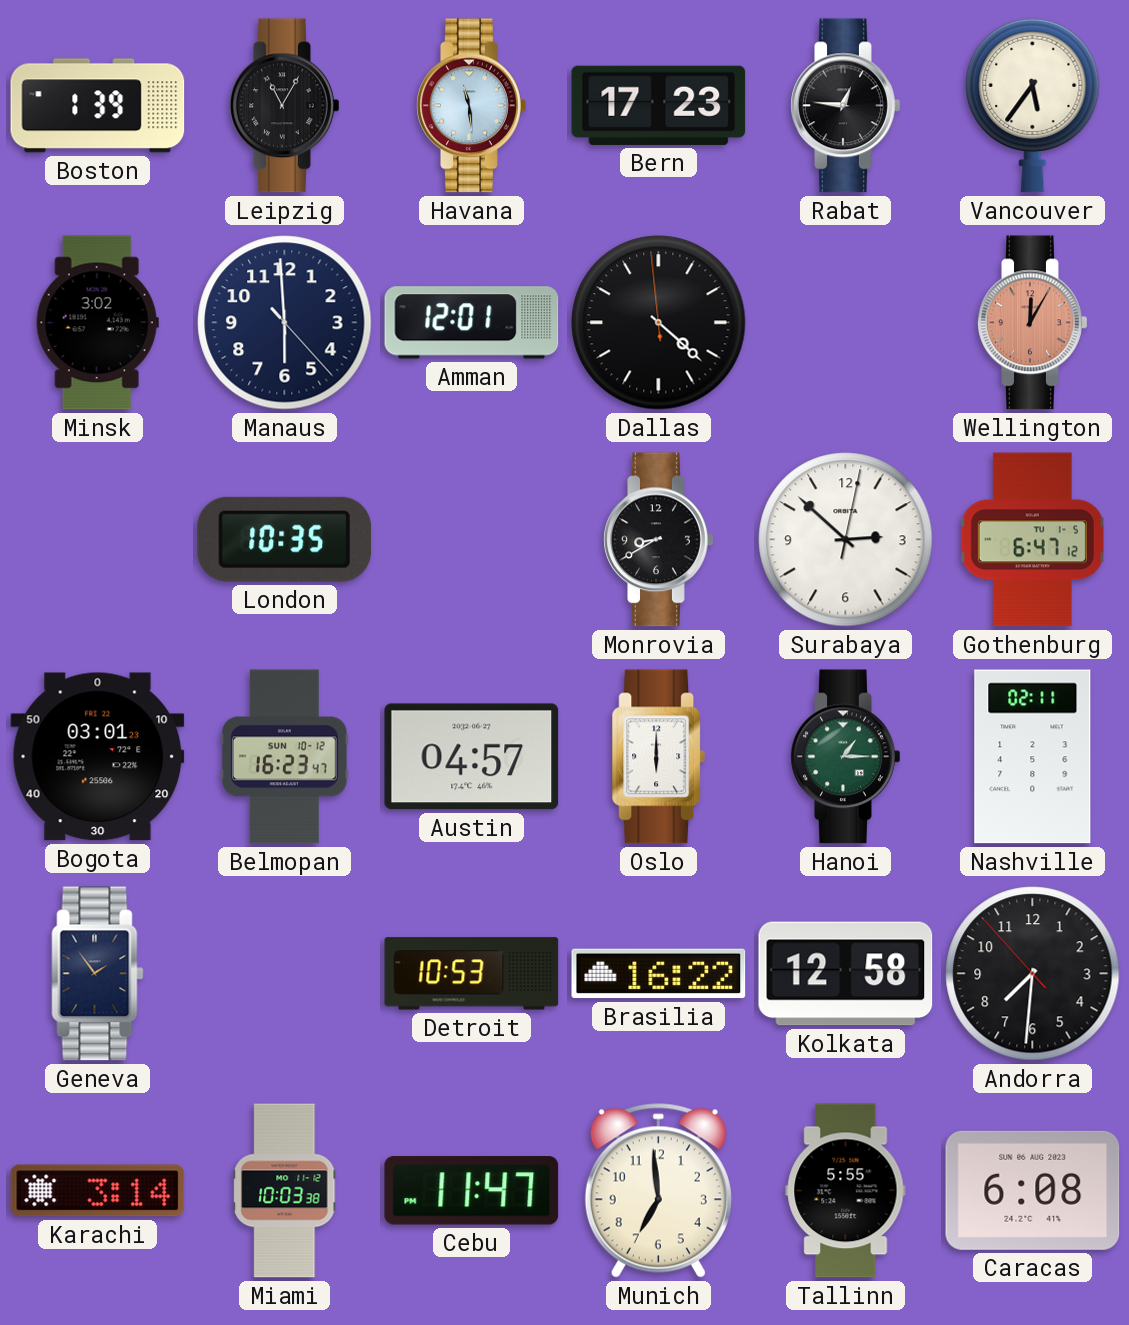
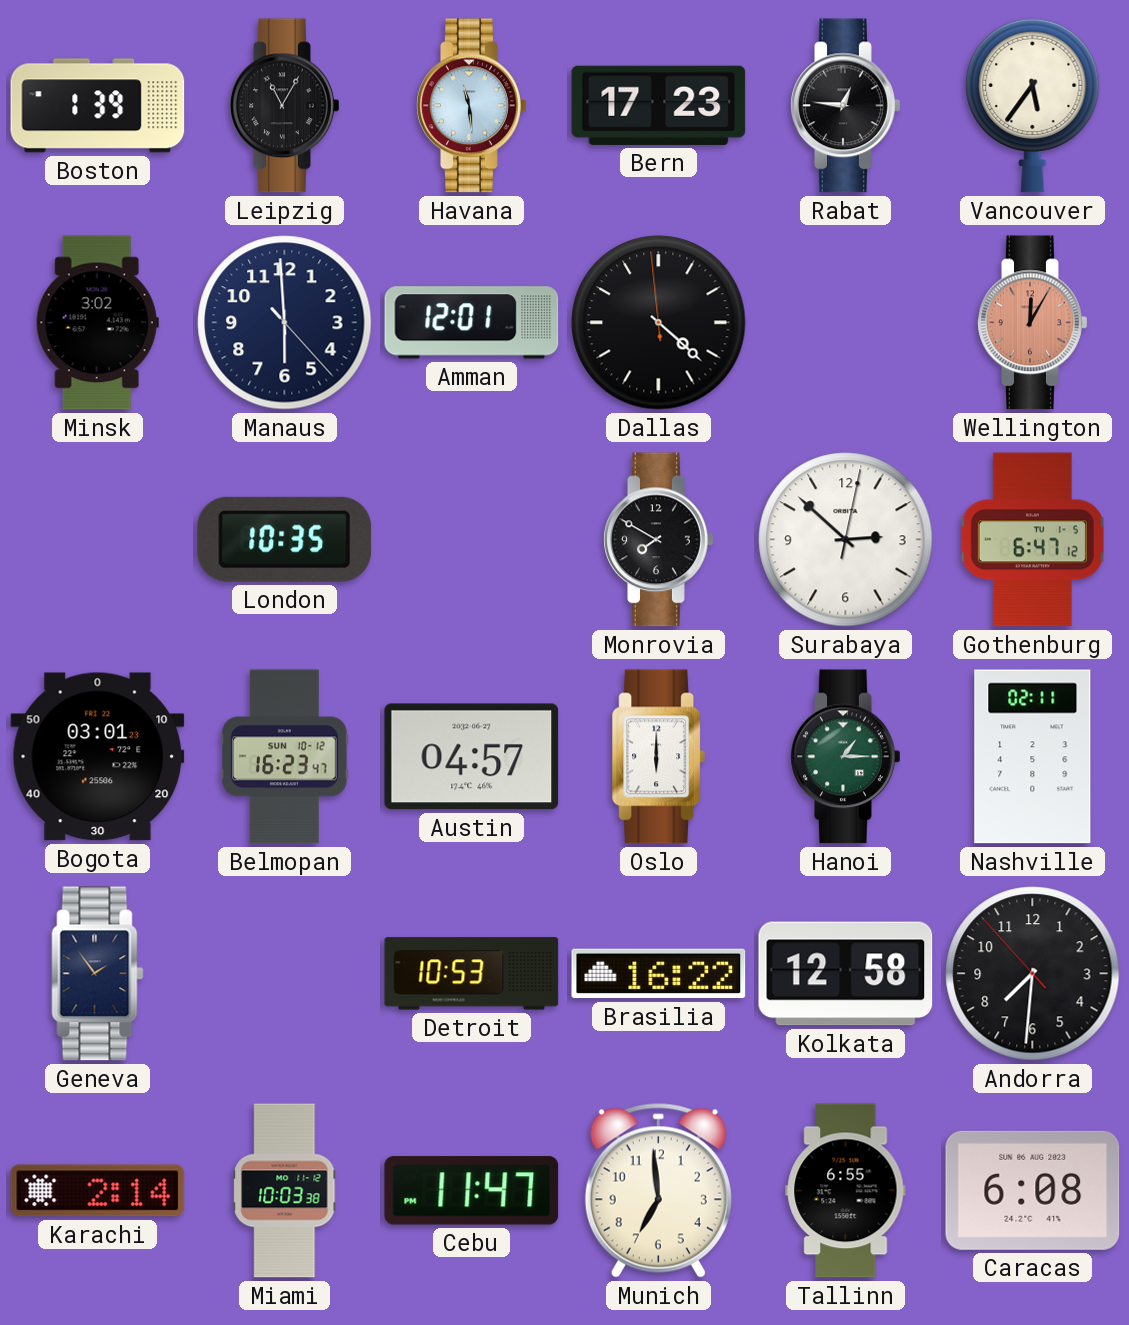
Monrovia: 8:40 -> 7:50
Karachi: 3:14 -> 2:14
Tallinn: 5:55 -> 6:55
